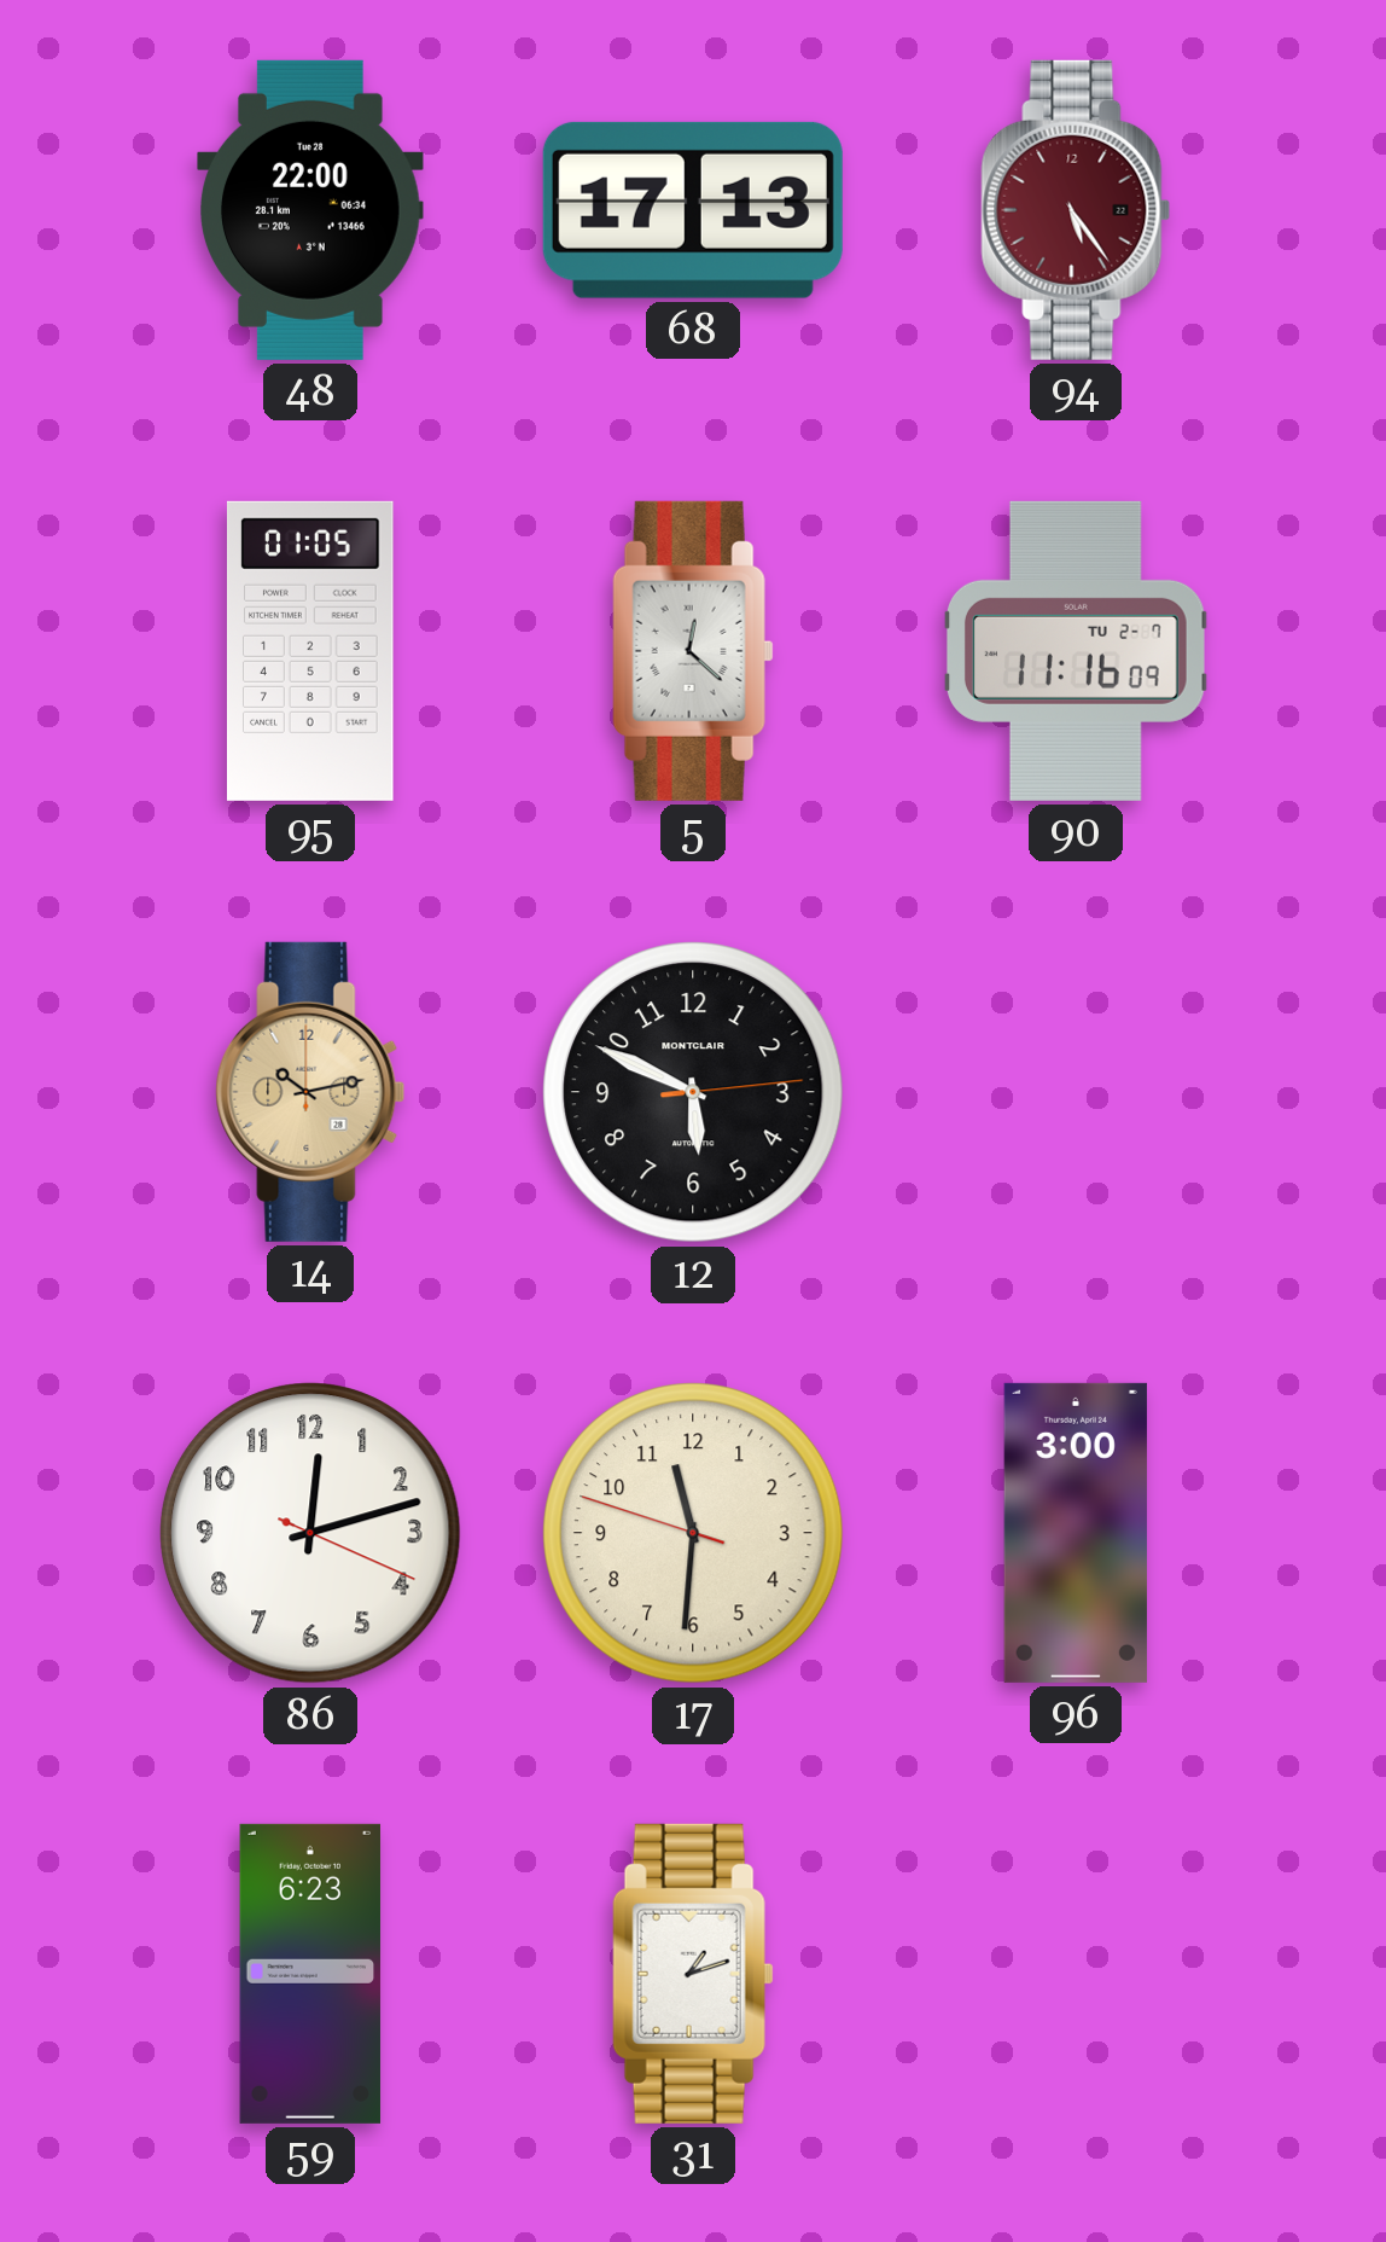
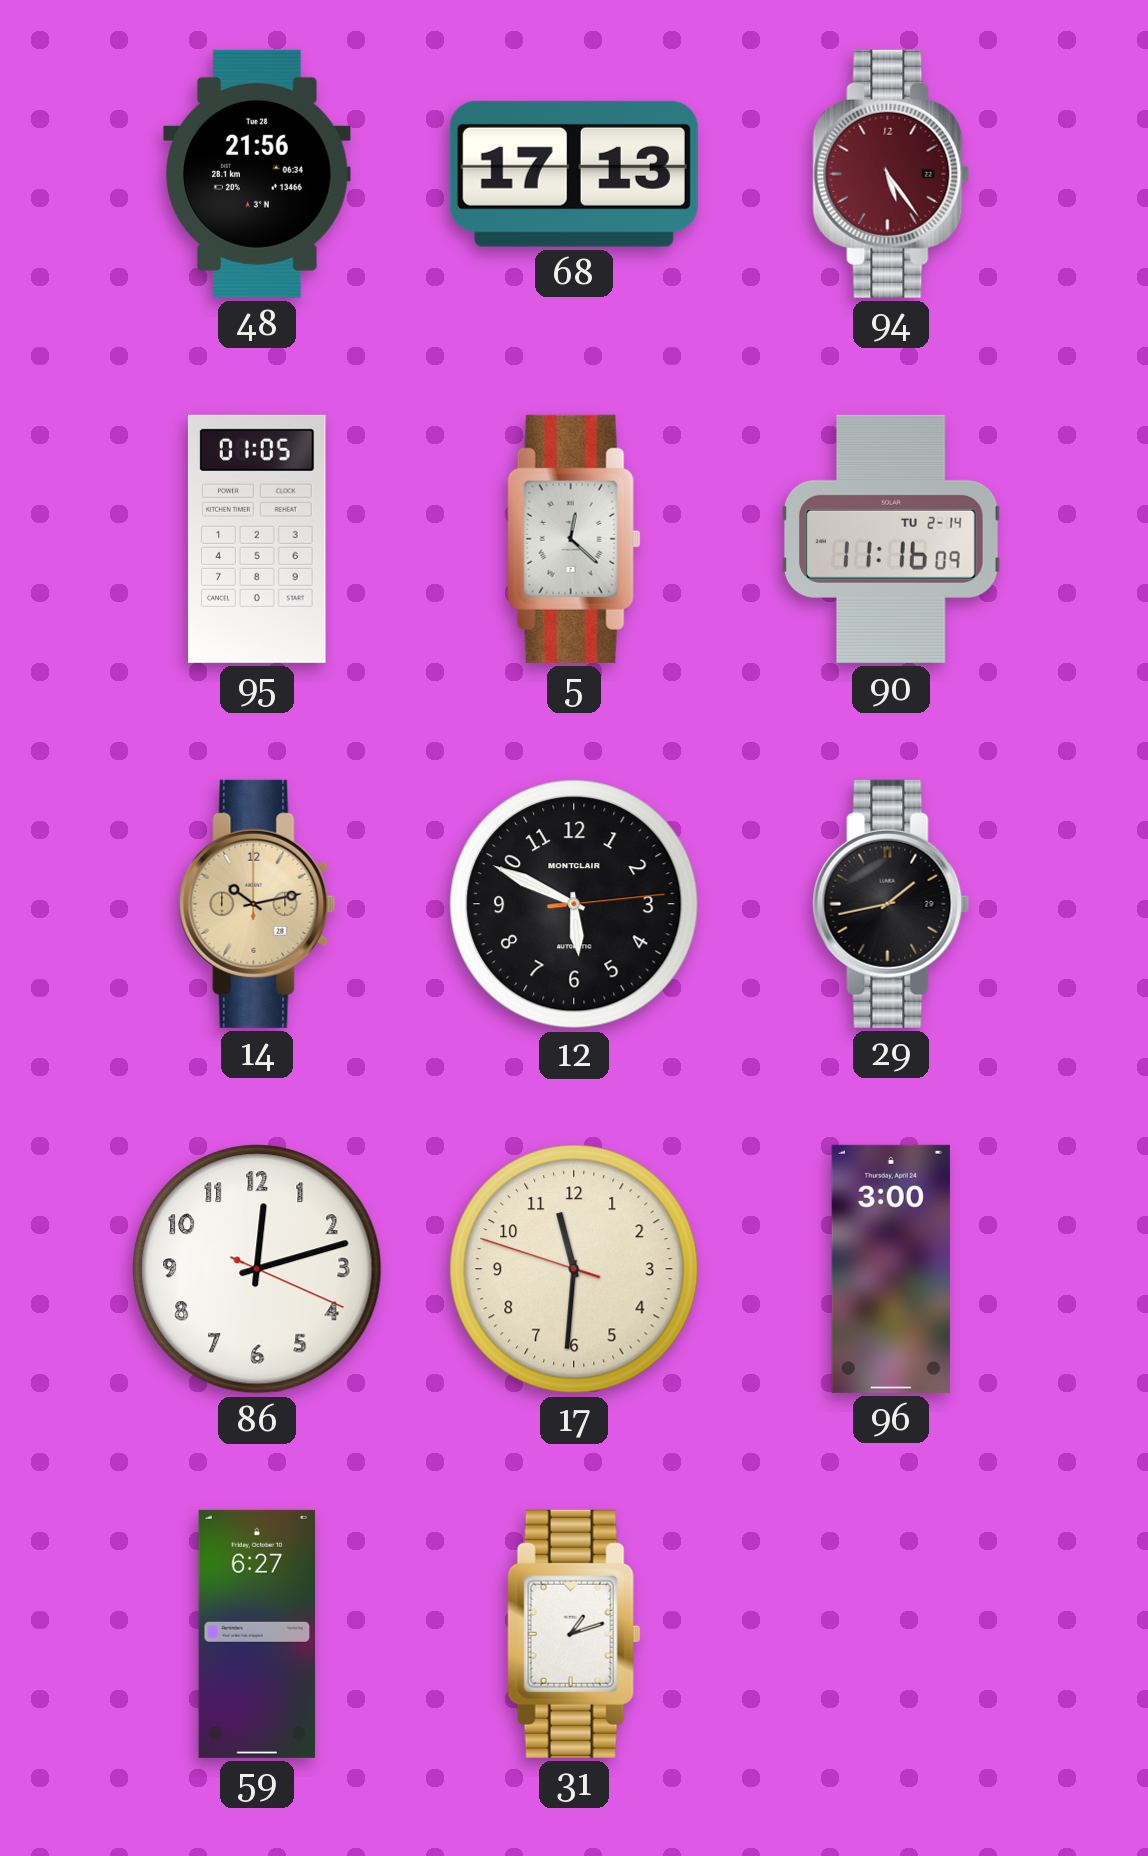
48: 22:00 -> 21:56
90 date: TU 2-7 -> TU 2-14
29: none -> 1:43
59: 6:23 -> 6:27
